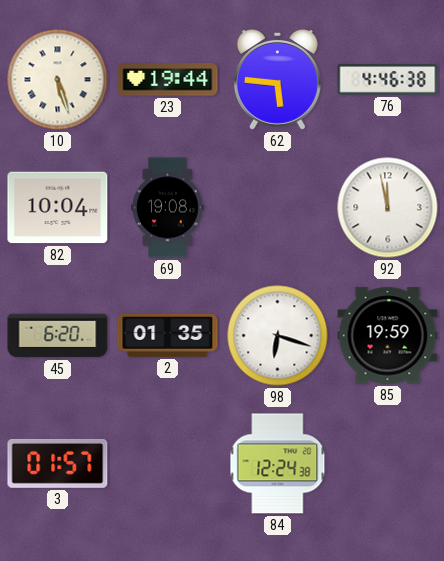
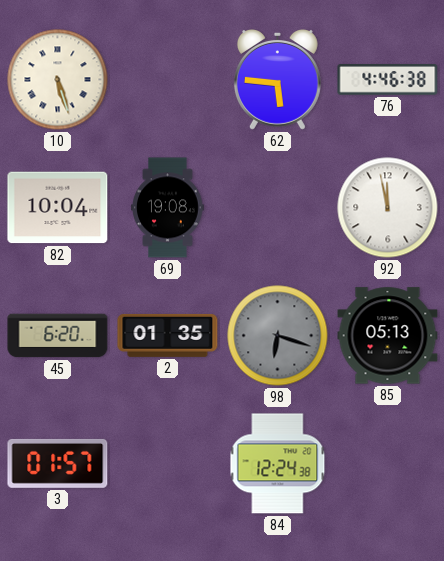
23: 19:44 -> none
98 dial: white -> grey
85: 19:59 -> 05:13
